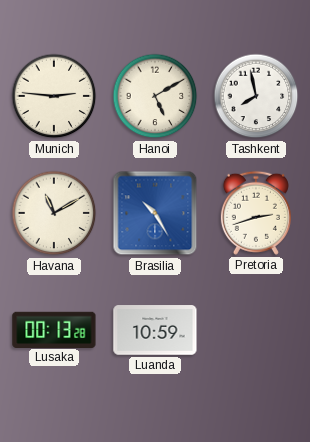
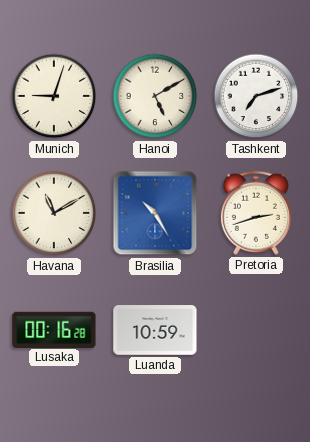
Munich: 2:46 -> 9:03
Tashkent: 7:58 -> 7:12
Lusaka: 00:13 -> 00:16
